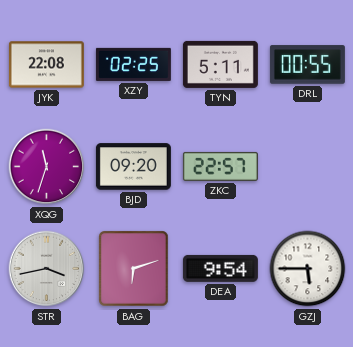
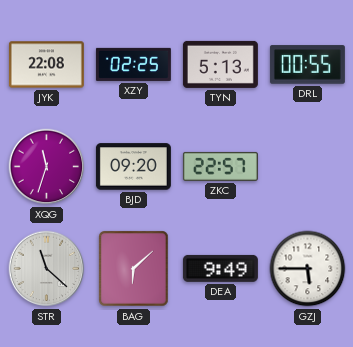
TYN: 5:11 -> 5:13
STR: 3:43 -> 11:22
BAG: 6:12 -> 6:08
DEA: 9:54 -> 9:49
